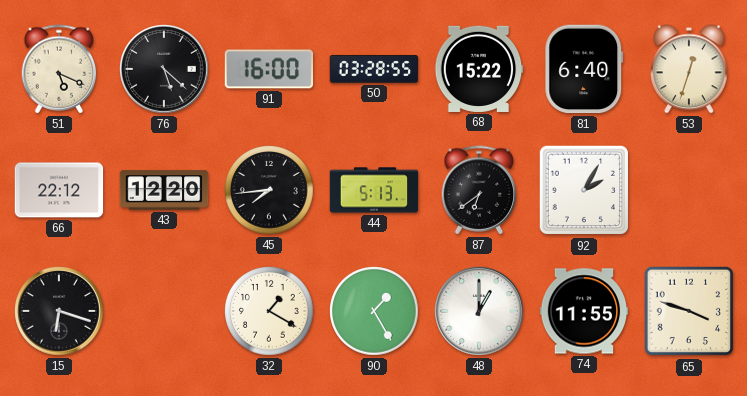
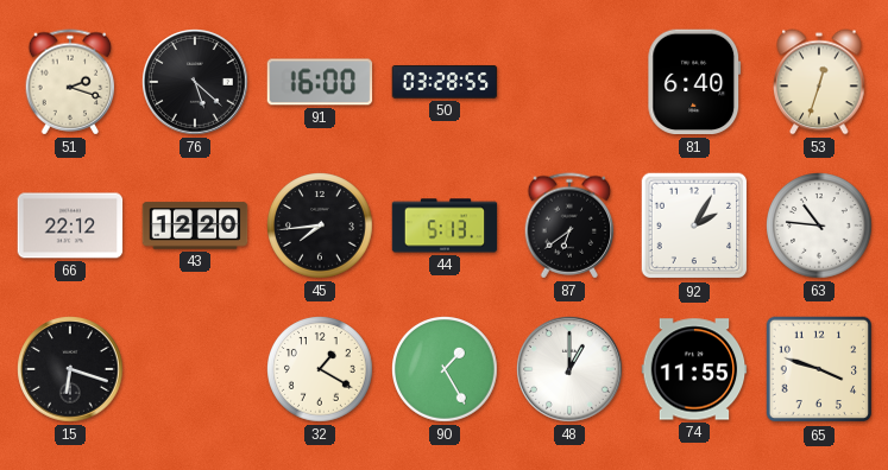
51: 5:19 -> 2:18
68: 15:22 -> none
63: none -> 10:46
